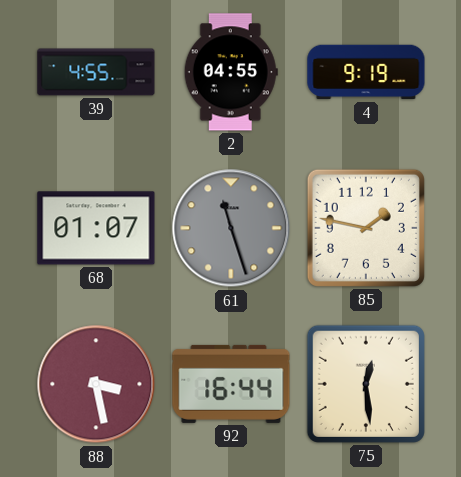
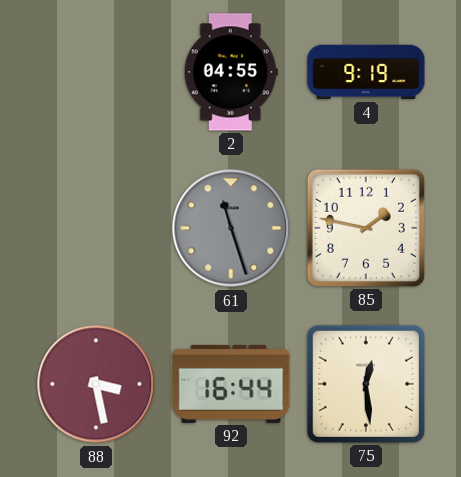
39: 4:55 -> none
68: 01:07 -> none
